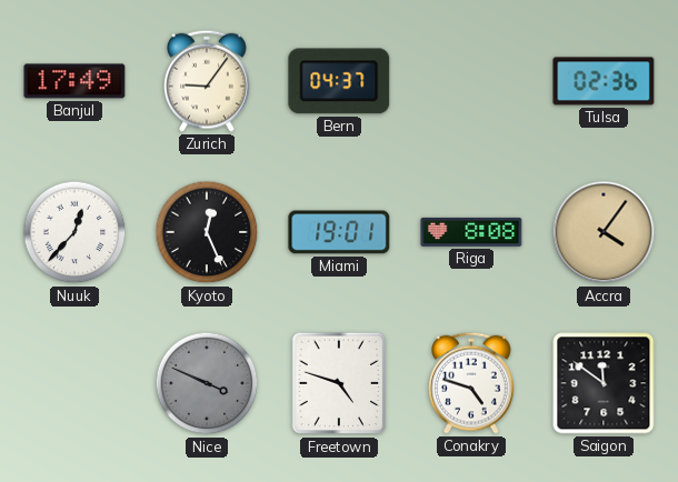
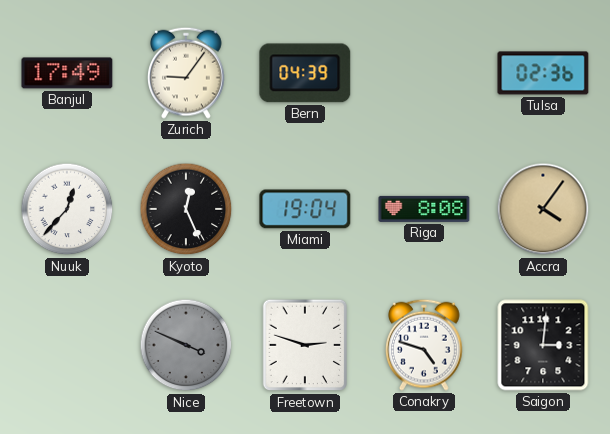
Bern: 04:37 -> 04:39
Miami: 19:01 -> 19:04
Freetown: 4:48 -> 2:48
Saigon: 11:51 -> 3:01
